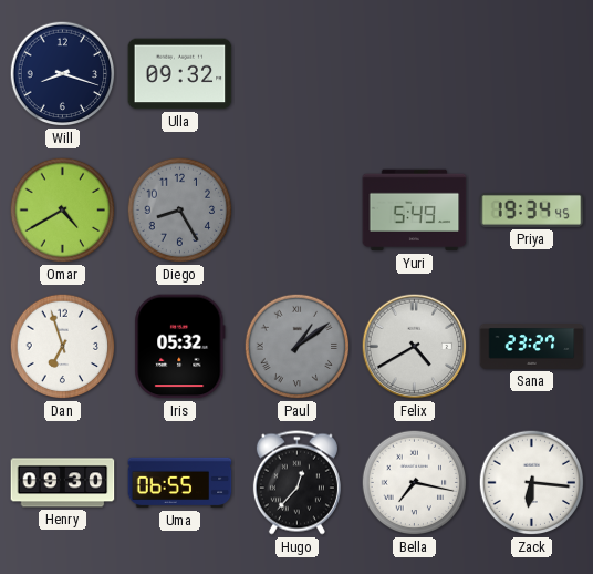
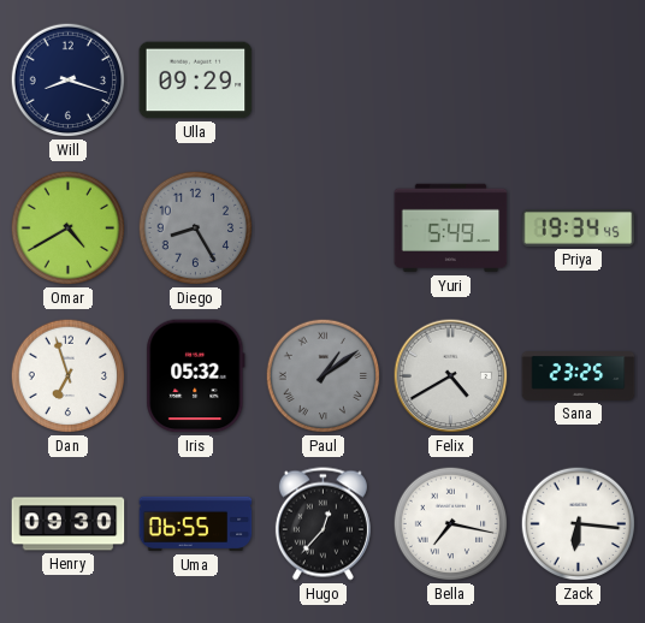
Ulla: 09:32 -> 09:29
Sana: 23:27 -> 23:25
